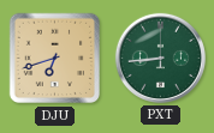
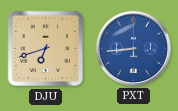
PXT dial: green -> blue
